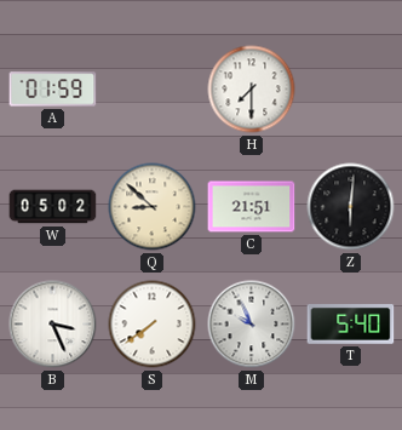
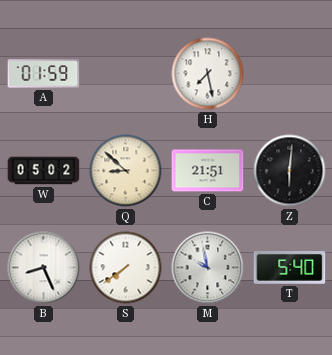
H: 7:30 -> 7:28
B: 3:26 -> 8:26
M: 9:56 -> 9:58
